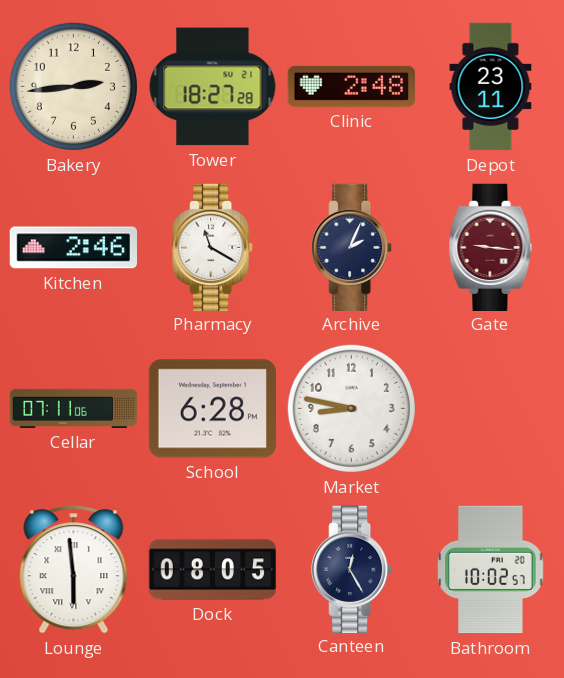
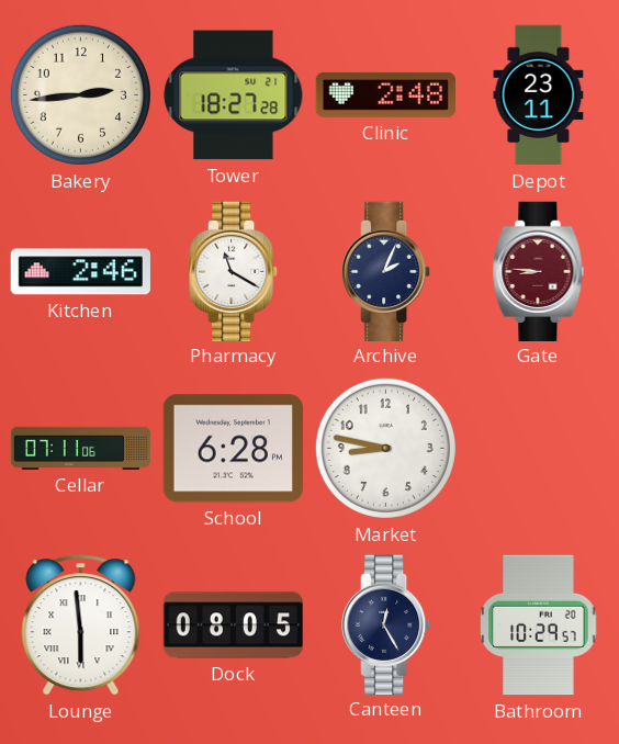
Gate: 9:16 -> 8:46
Bathroom: 10:02 -> 10:29
